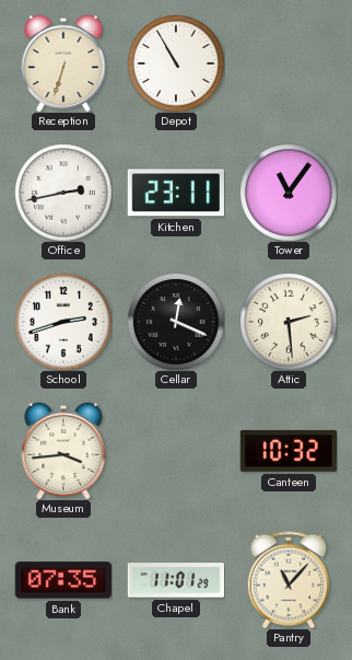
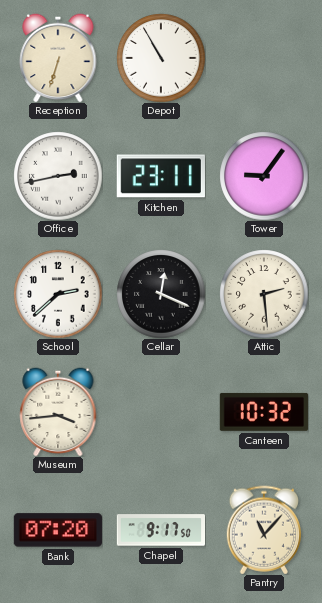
Tower: 11:06 -> 9:06
School: 2:42 -> 2:38
Bank: 07:35 -> 07:20
Chapel: 11:01 -> 9:17
